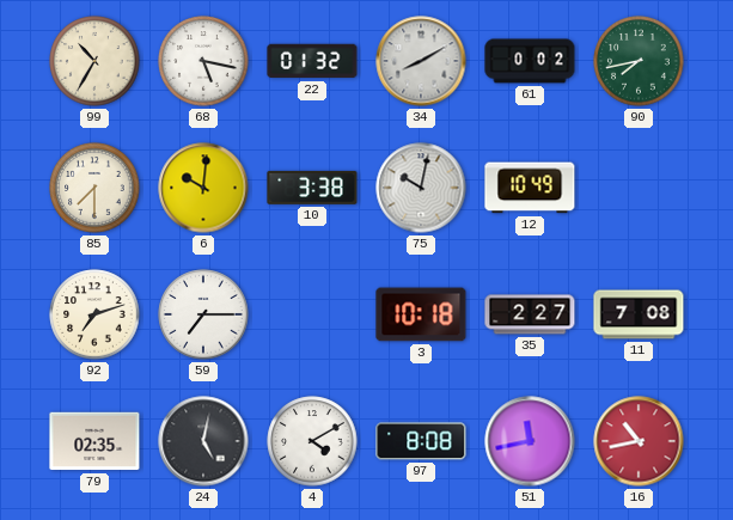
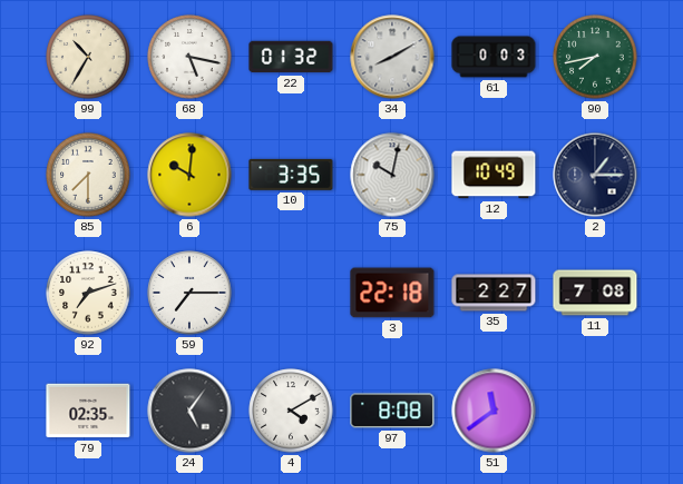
61: 0:02 -> 0:03
10: 3:38 -> 3:35
2: none -> 1:15
3: 10:18 -> 22:18
24: 5:02 -> 5:06
51: 11:43 -> 11:39
16: 10:43 -> none
